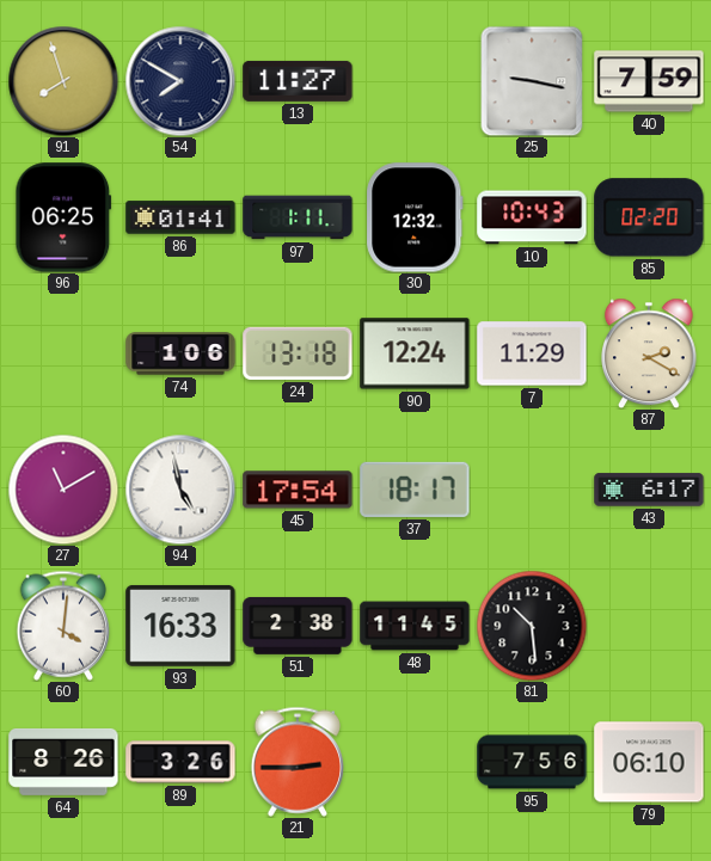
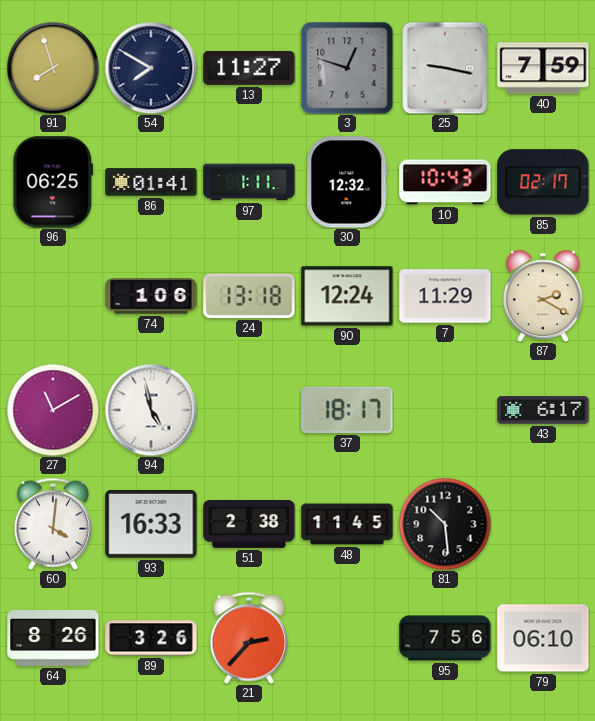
3: none -> 12:48
85: 02:20 -> 02:17
45: 17:54 -> none
21: 2:45 -> 2:37
